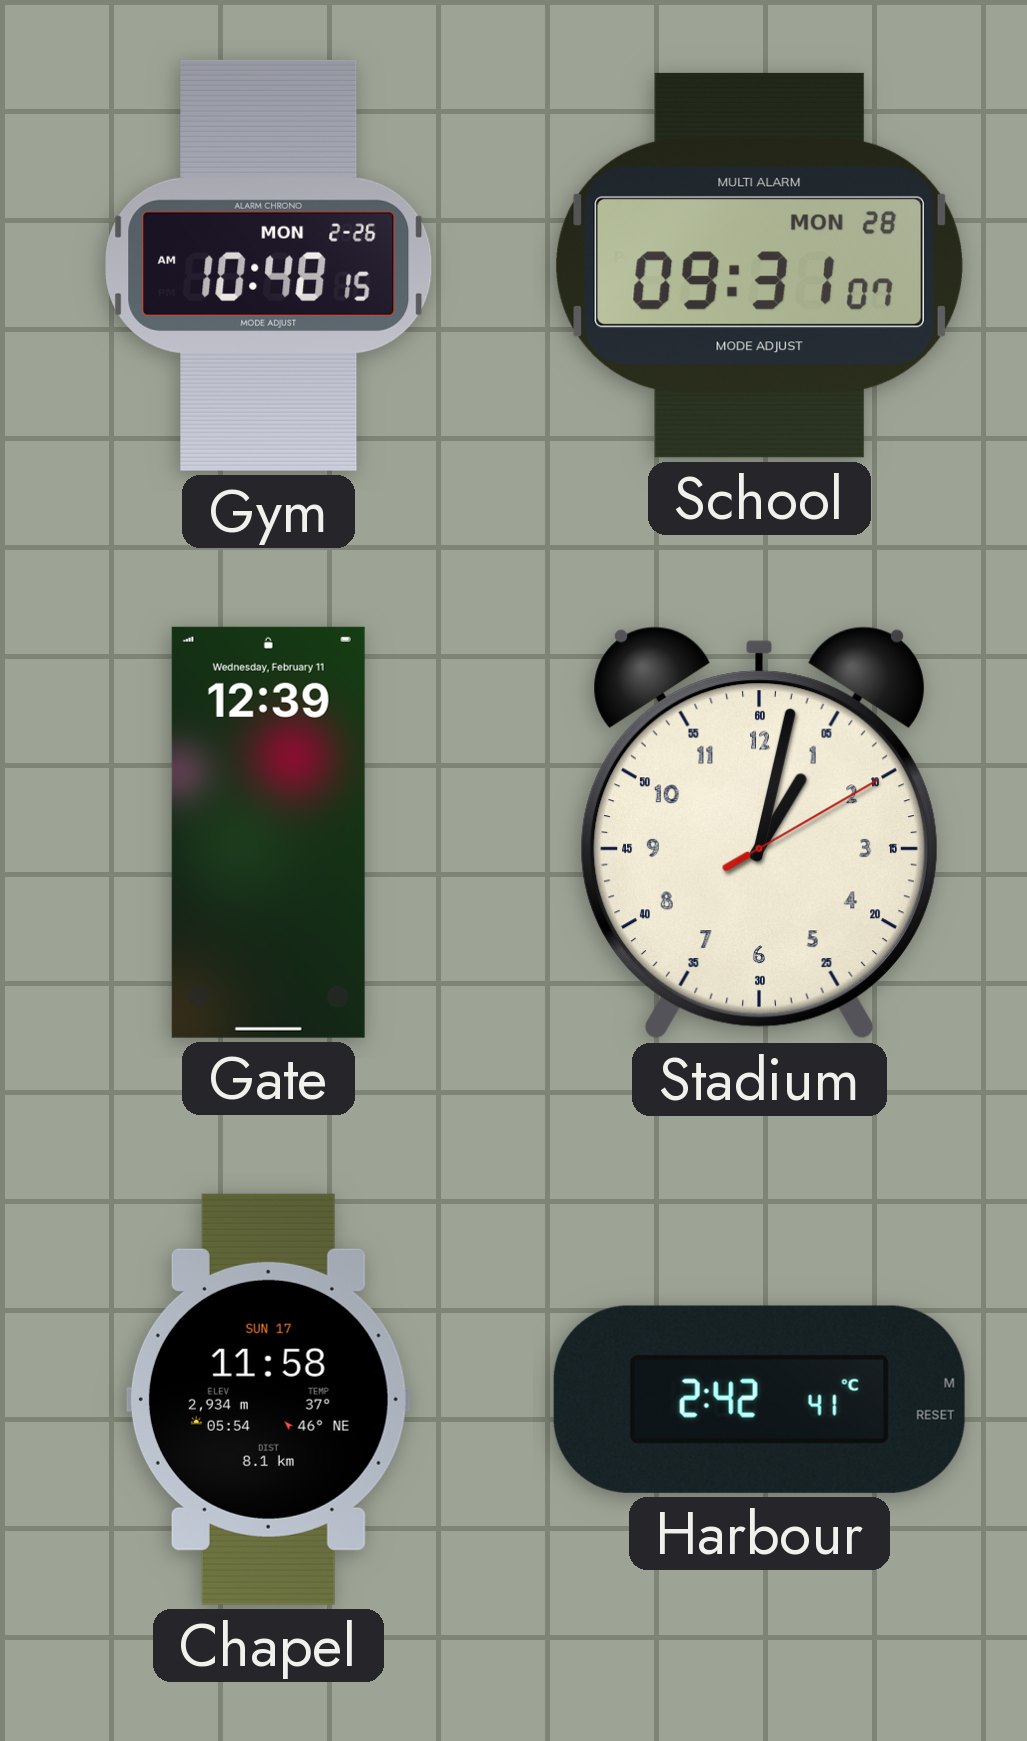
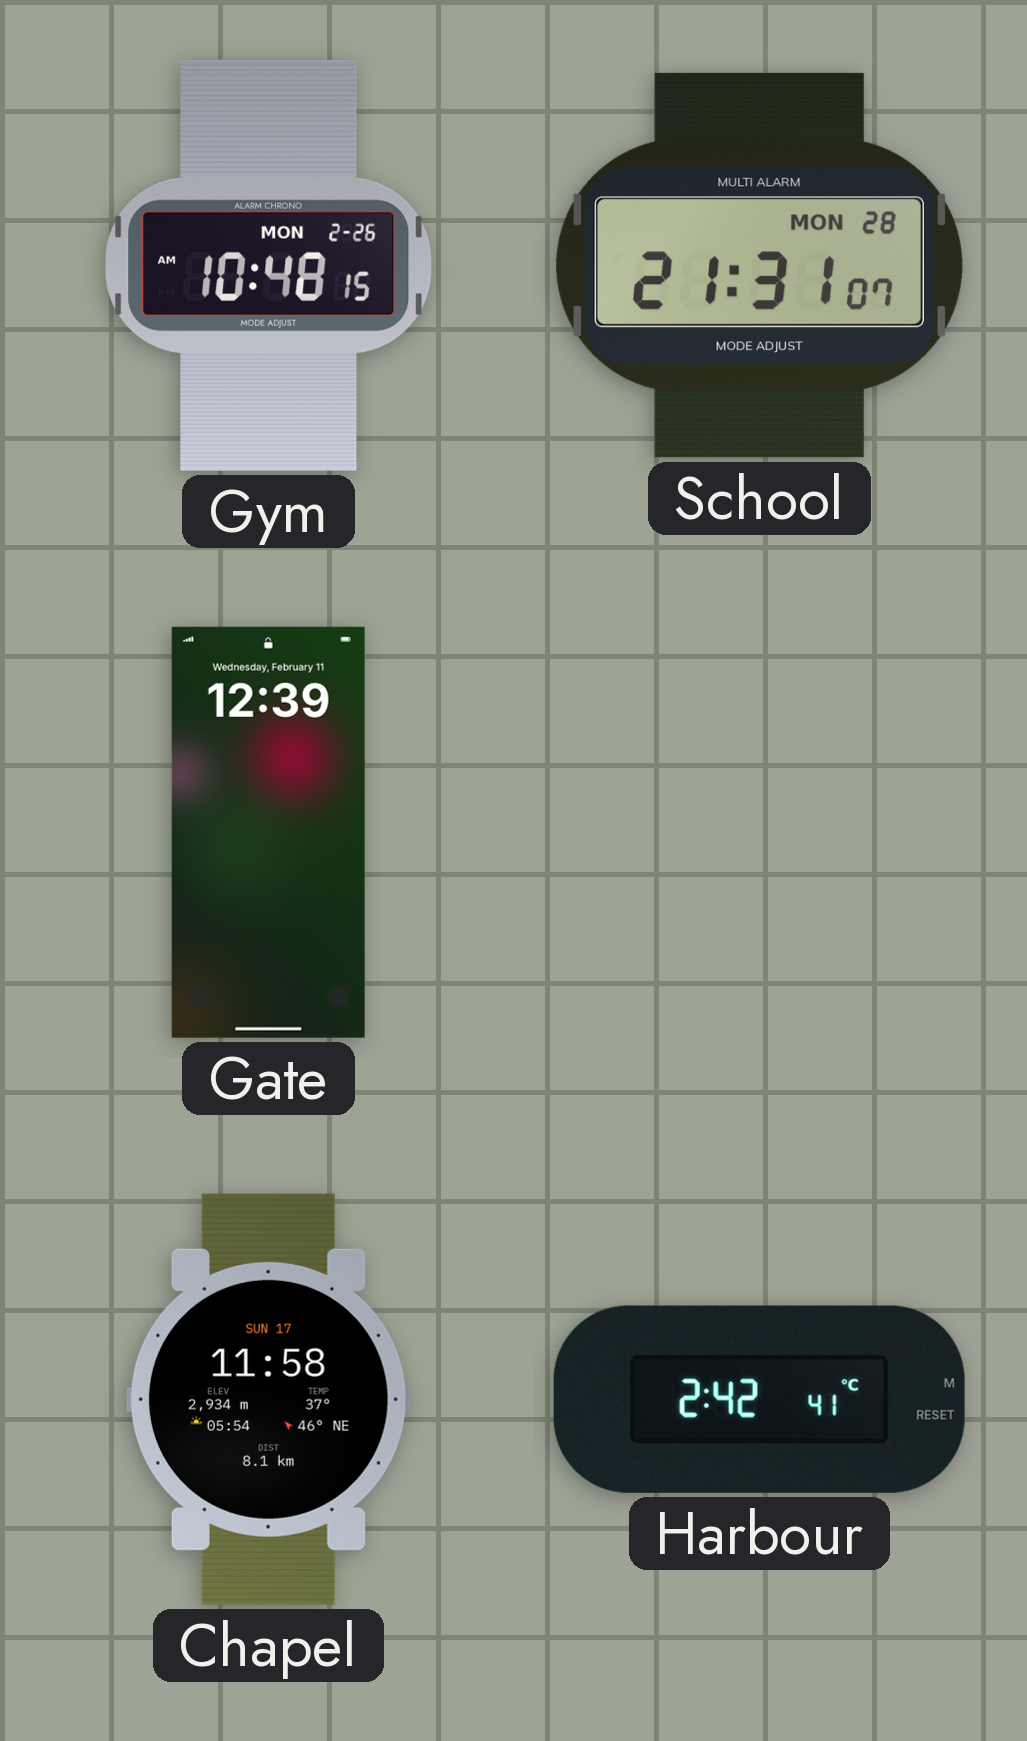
School: 09:31 -> 21:31
Stadium: 1:02 -> none
